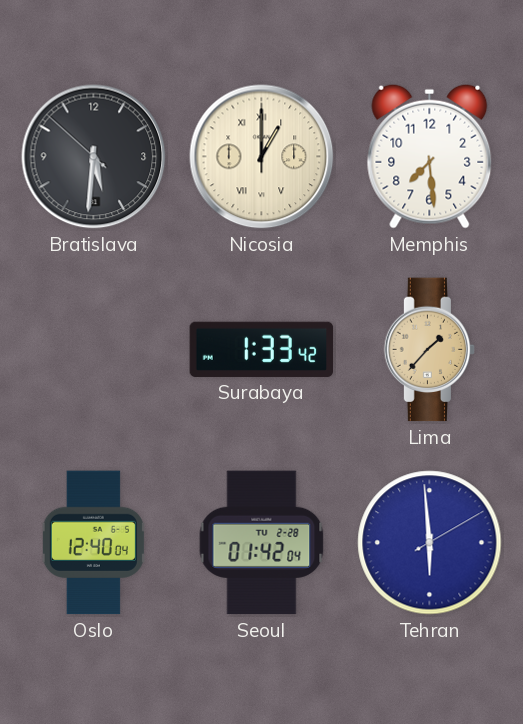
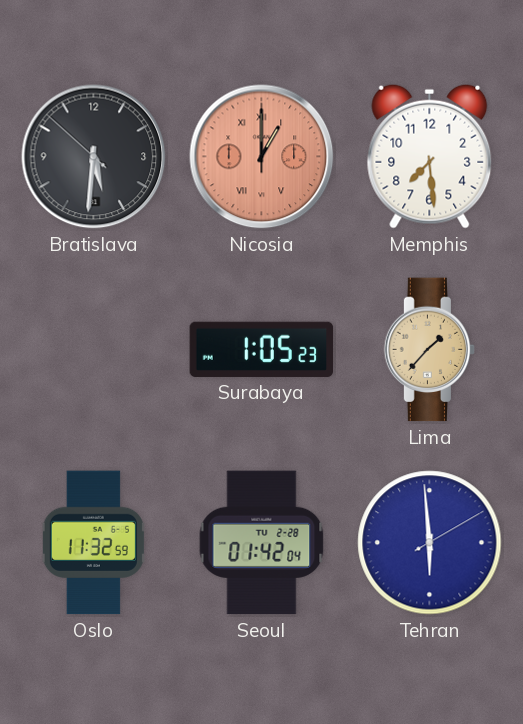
Nicosia dial: cream -> salmon
Surabaya: 1:33 -> 1:05
Oslo: 12:40 -> 11:32
